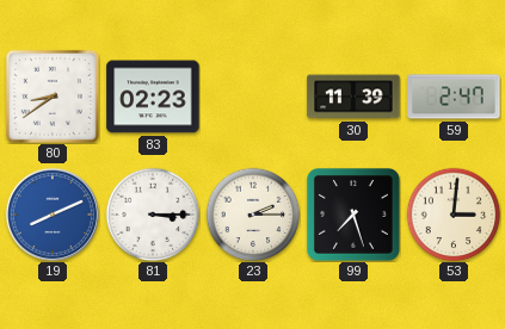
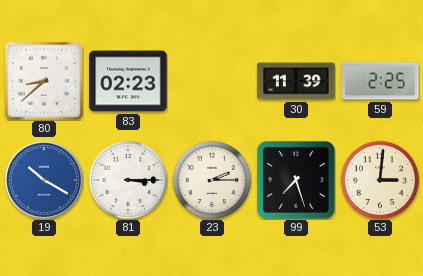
80: 8:39 -> 8:38
59: 2:47 -> 2:25
19: 8:11 -> 10:20
